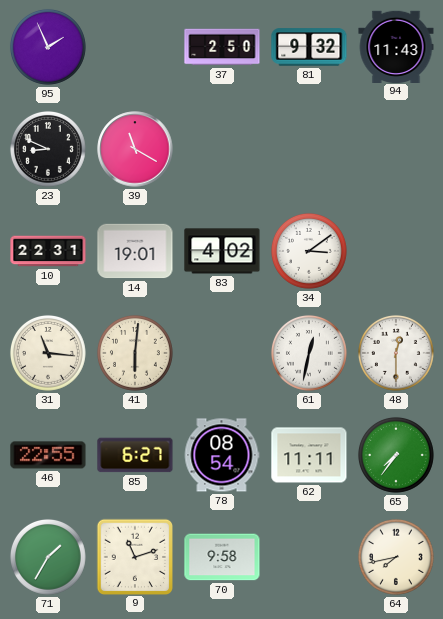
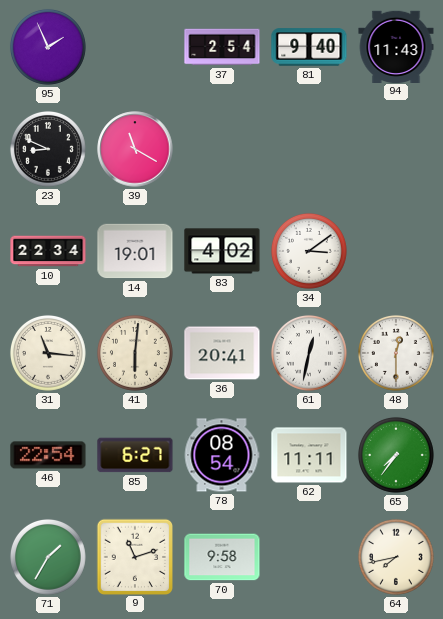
37: 2:50 -> 2:54
81: 9:32 -> 9:40
10: 22:31 -> 22:34
36: none -> 20:41
46: 22:55 -> 22:54
